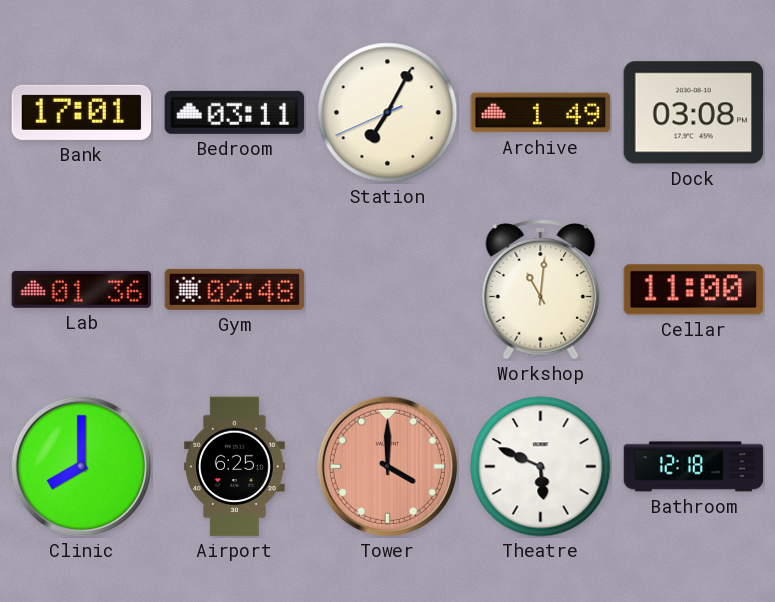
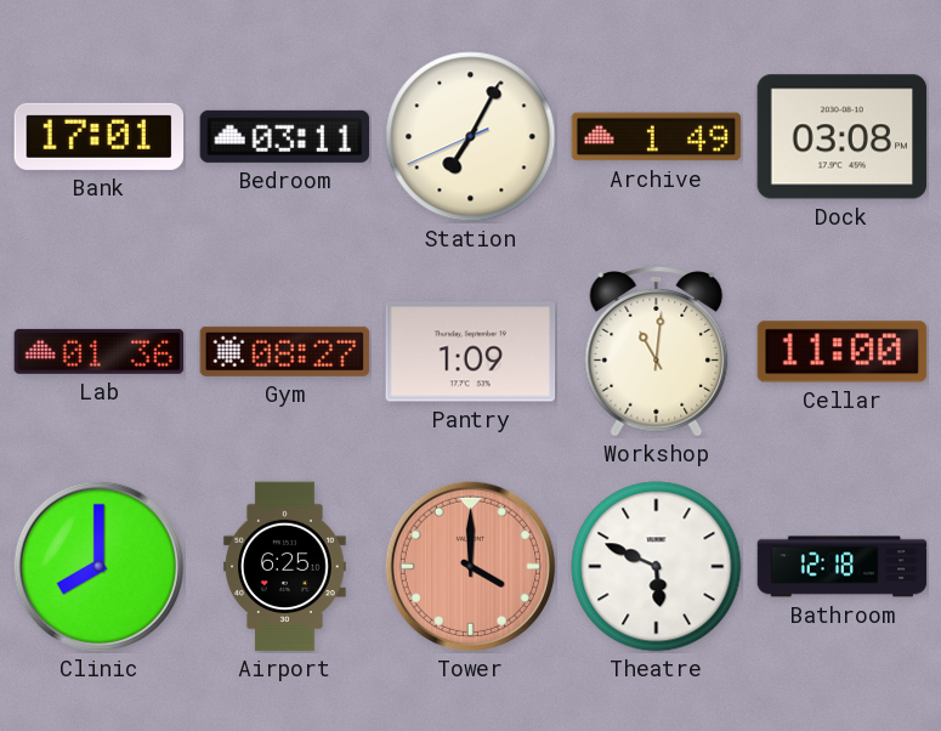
Gym: 02:48 -> 08:27
Pantry: none -> 1:09
